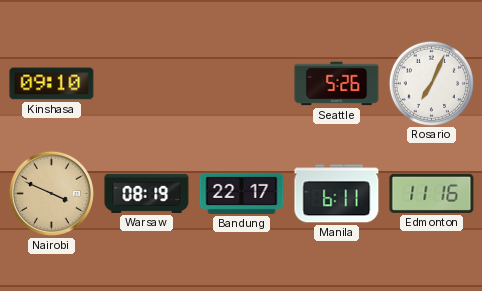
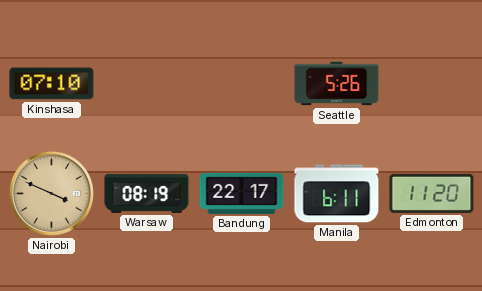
Kinshasa: 09:10 -> 07:10
Rosario: 7:04 -> none
Edmonton: 11:16 -> 11:20
